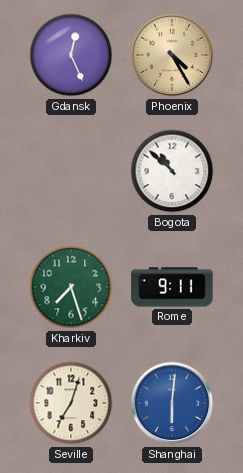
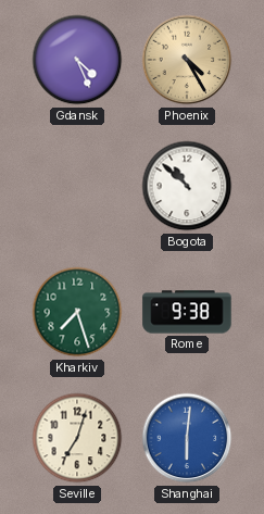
Gdansk: 12:26 -> 4:26
Rome: 9:11 -> 9:38
